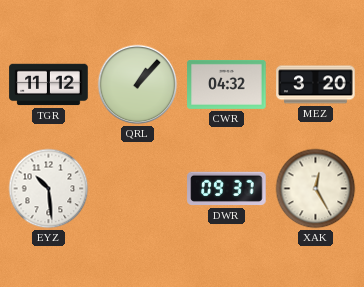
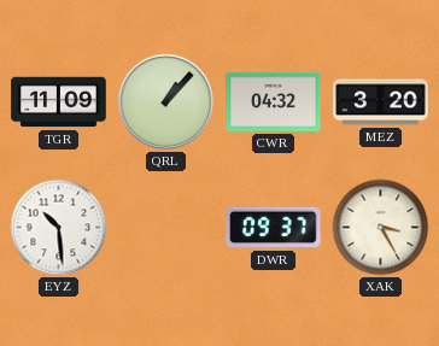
TGR: 11:12 -> 11:09
XAK: 12:25 -> 3:25
